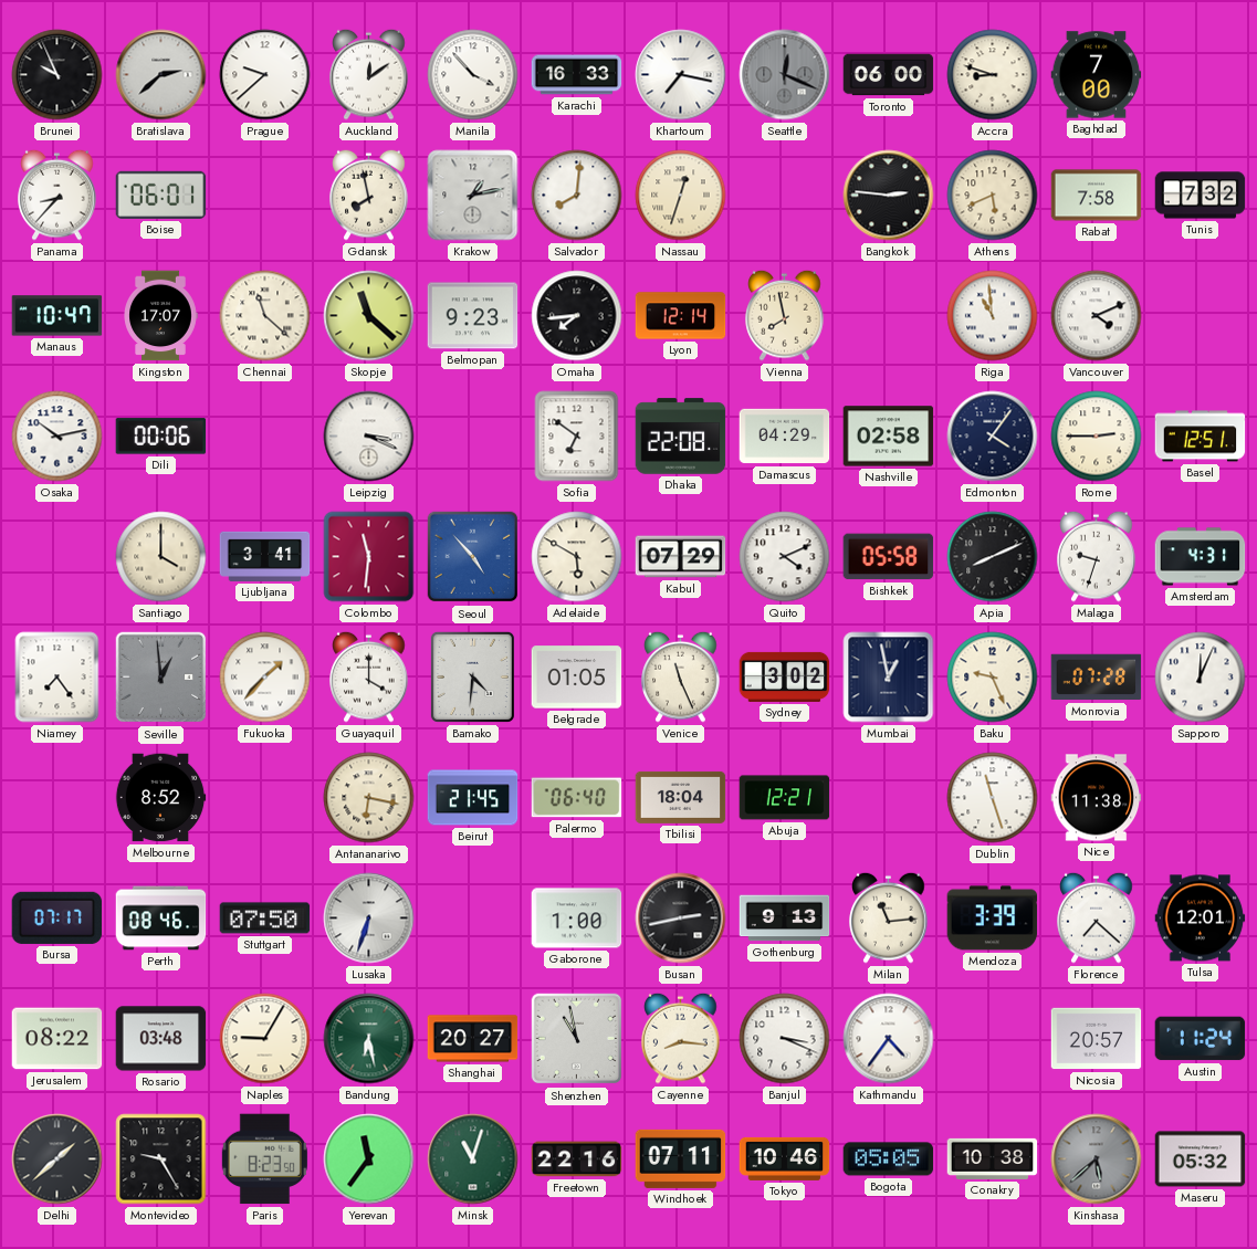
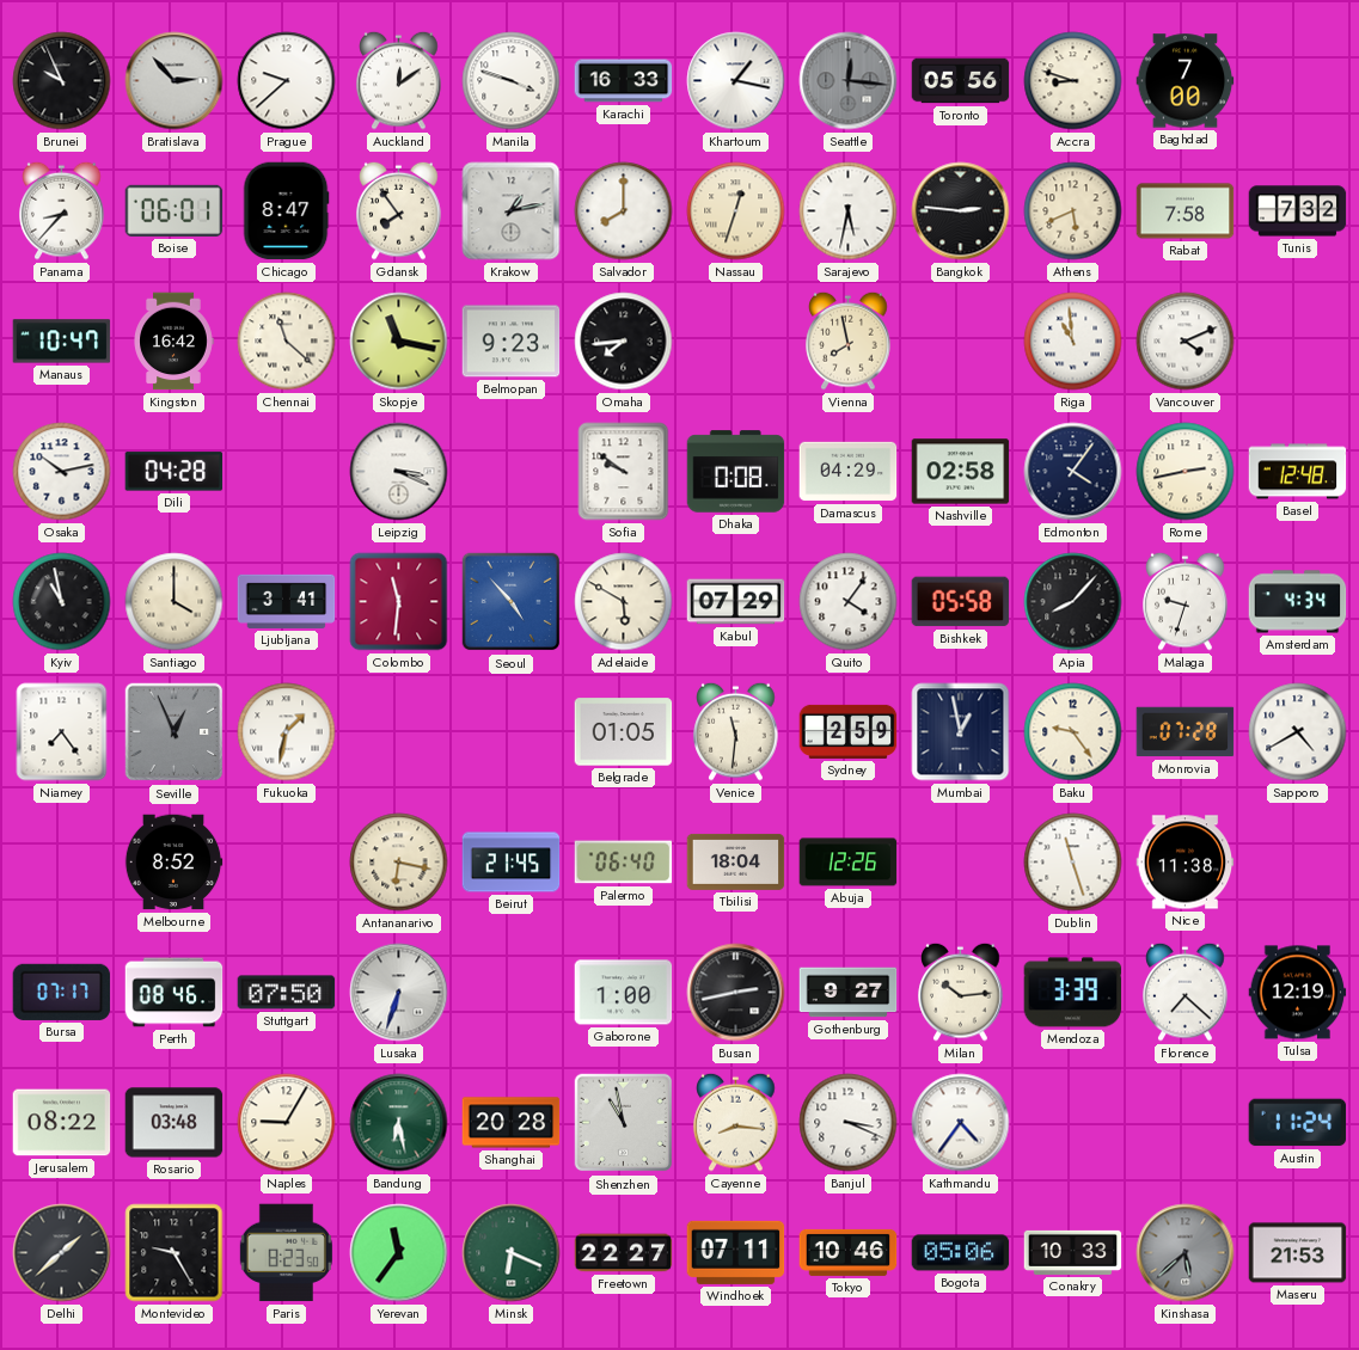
Bratislava: 2:38 -> 2:53
Manila: 3:53 -> 3:48
Khartoum: 7:17 -> 1:17
Seattle: 12:19 -> 12:16
Toronto: 06:00 -> 05:56
Chicago: none -> 8:47
Gdansk: 7:58 -> 7:54
Salvador: 8:01 -> 8:00
Sarajevo: none -> 5:32
Kingston: 17:07 -> 16:42
Skopje: 11:22 -> 11:17
Lyon: 12:14 -> none
Dili: 00:06 -> 04:28
Sofia: 6:51 -> 9:51
Dhaka: 22:08 -> 0:08
Rome: 2:45 -> 2:43
Basel: 12:51 -> 12:48
Kyiv: none -> 10:58
Quito: 4:11 -> 4:06
Apia: 8:11 -> 8:07
Amsterdam: 4:31 -> 4:34
Seville: 12:59 -> 12:56
Fukuoka: 1:37 -> 1:32
Guayaquil: 4:00 -> none
Bamako: 4:31 -> none
Venice: 11:26 -> 11:31
Sydney: 3:02 -> 2:59
Baku: 9:26 -> 9:24
Sapporo: 12:04 -> 4:40
Abuja: 12:21 -> 12:26
Gothenburg: 9:13 -> 9:27
Milan: 11:14 -> 10:14
Tulsa: 12:01 -> 12:19
Shanghai: 20:27 -> 20:28
Nicosia: 20:57 -> none
Minsk: 11:03 -> 6:19
Freetown: 22:16 -> 22:27
Bogota: 05:05 -> 05:06
Conakry: 10:38 -> 10:33
Maseru: 05:32 -> 21:53
